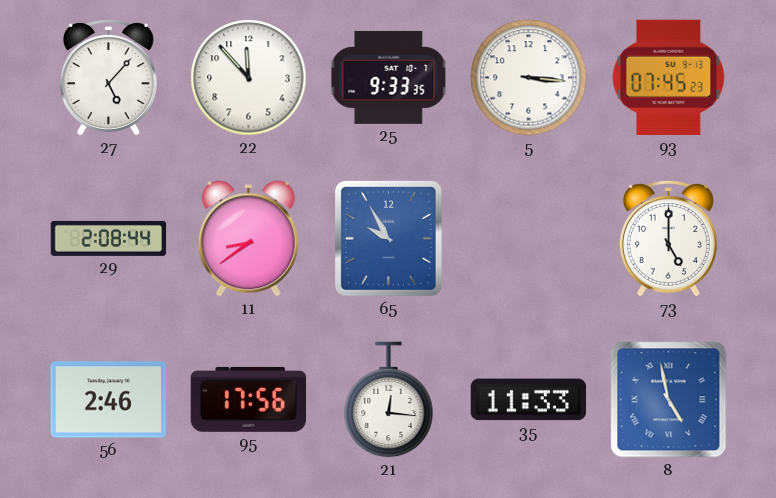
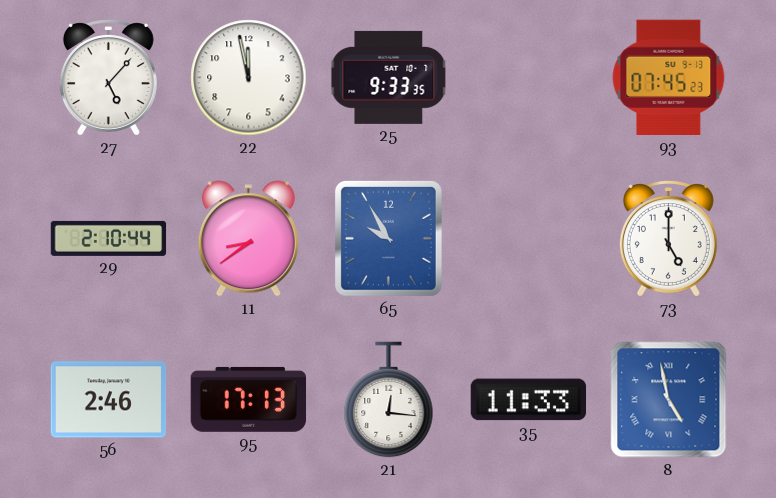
22: 11:53 -> 11:58
5: 3:16 -> none
29: 2:08 -> 2:10
95: 17:56 -> 17:13
